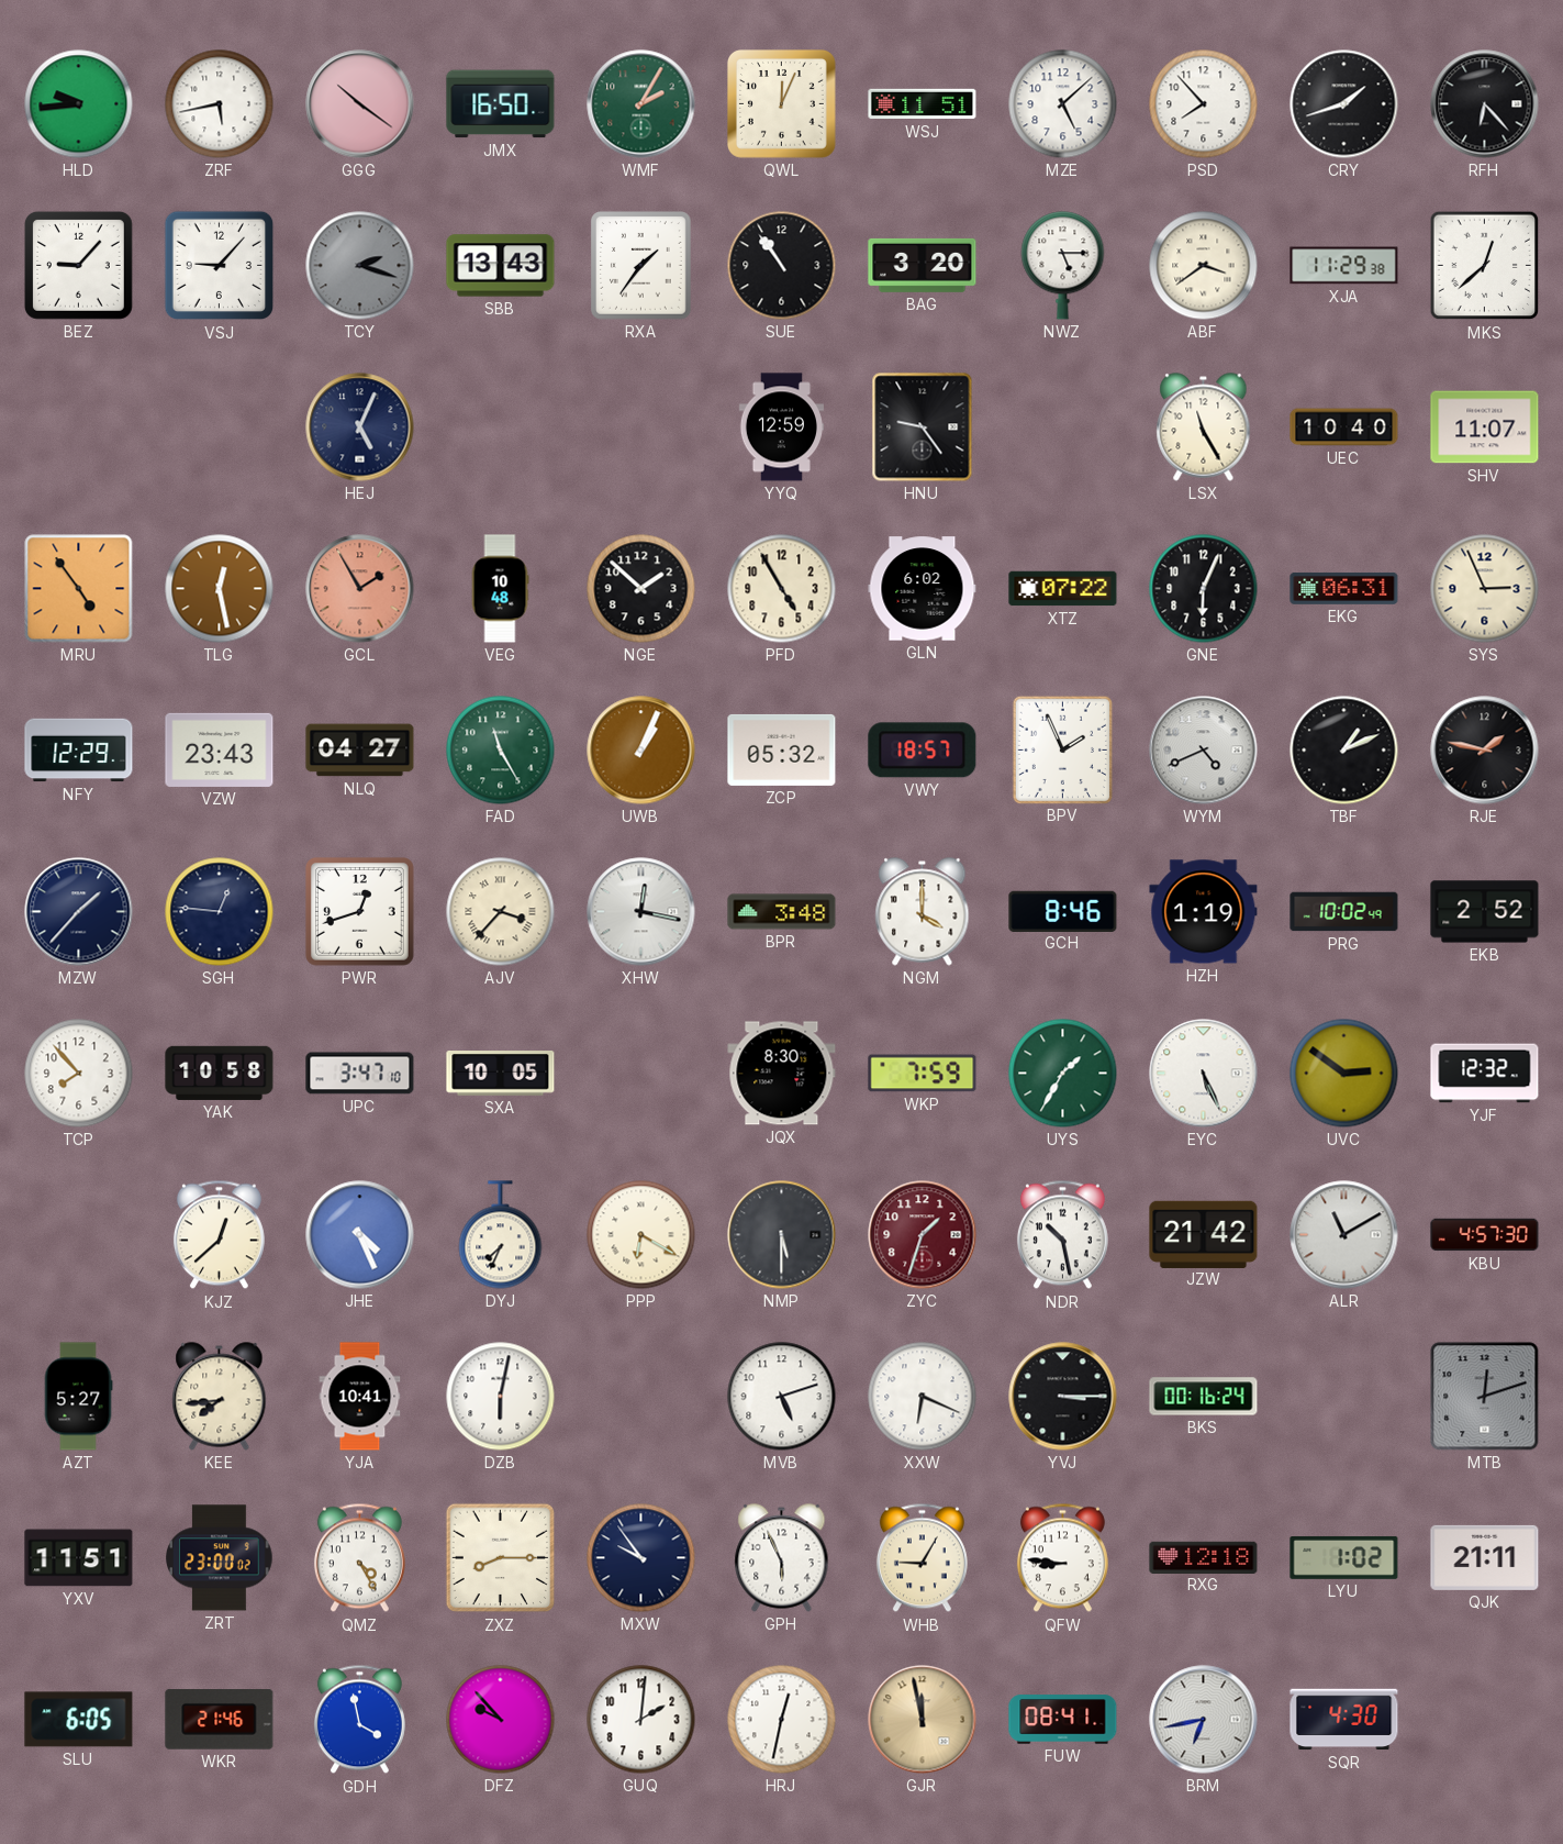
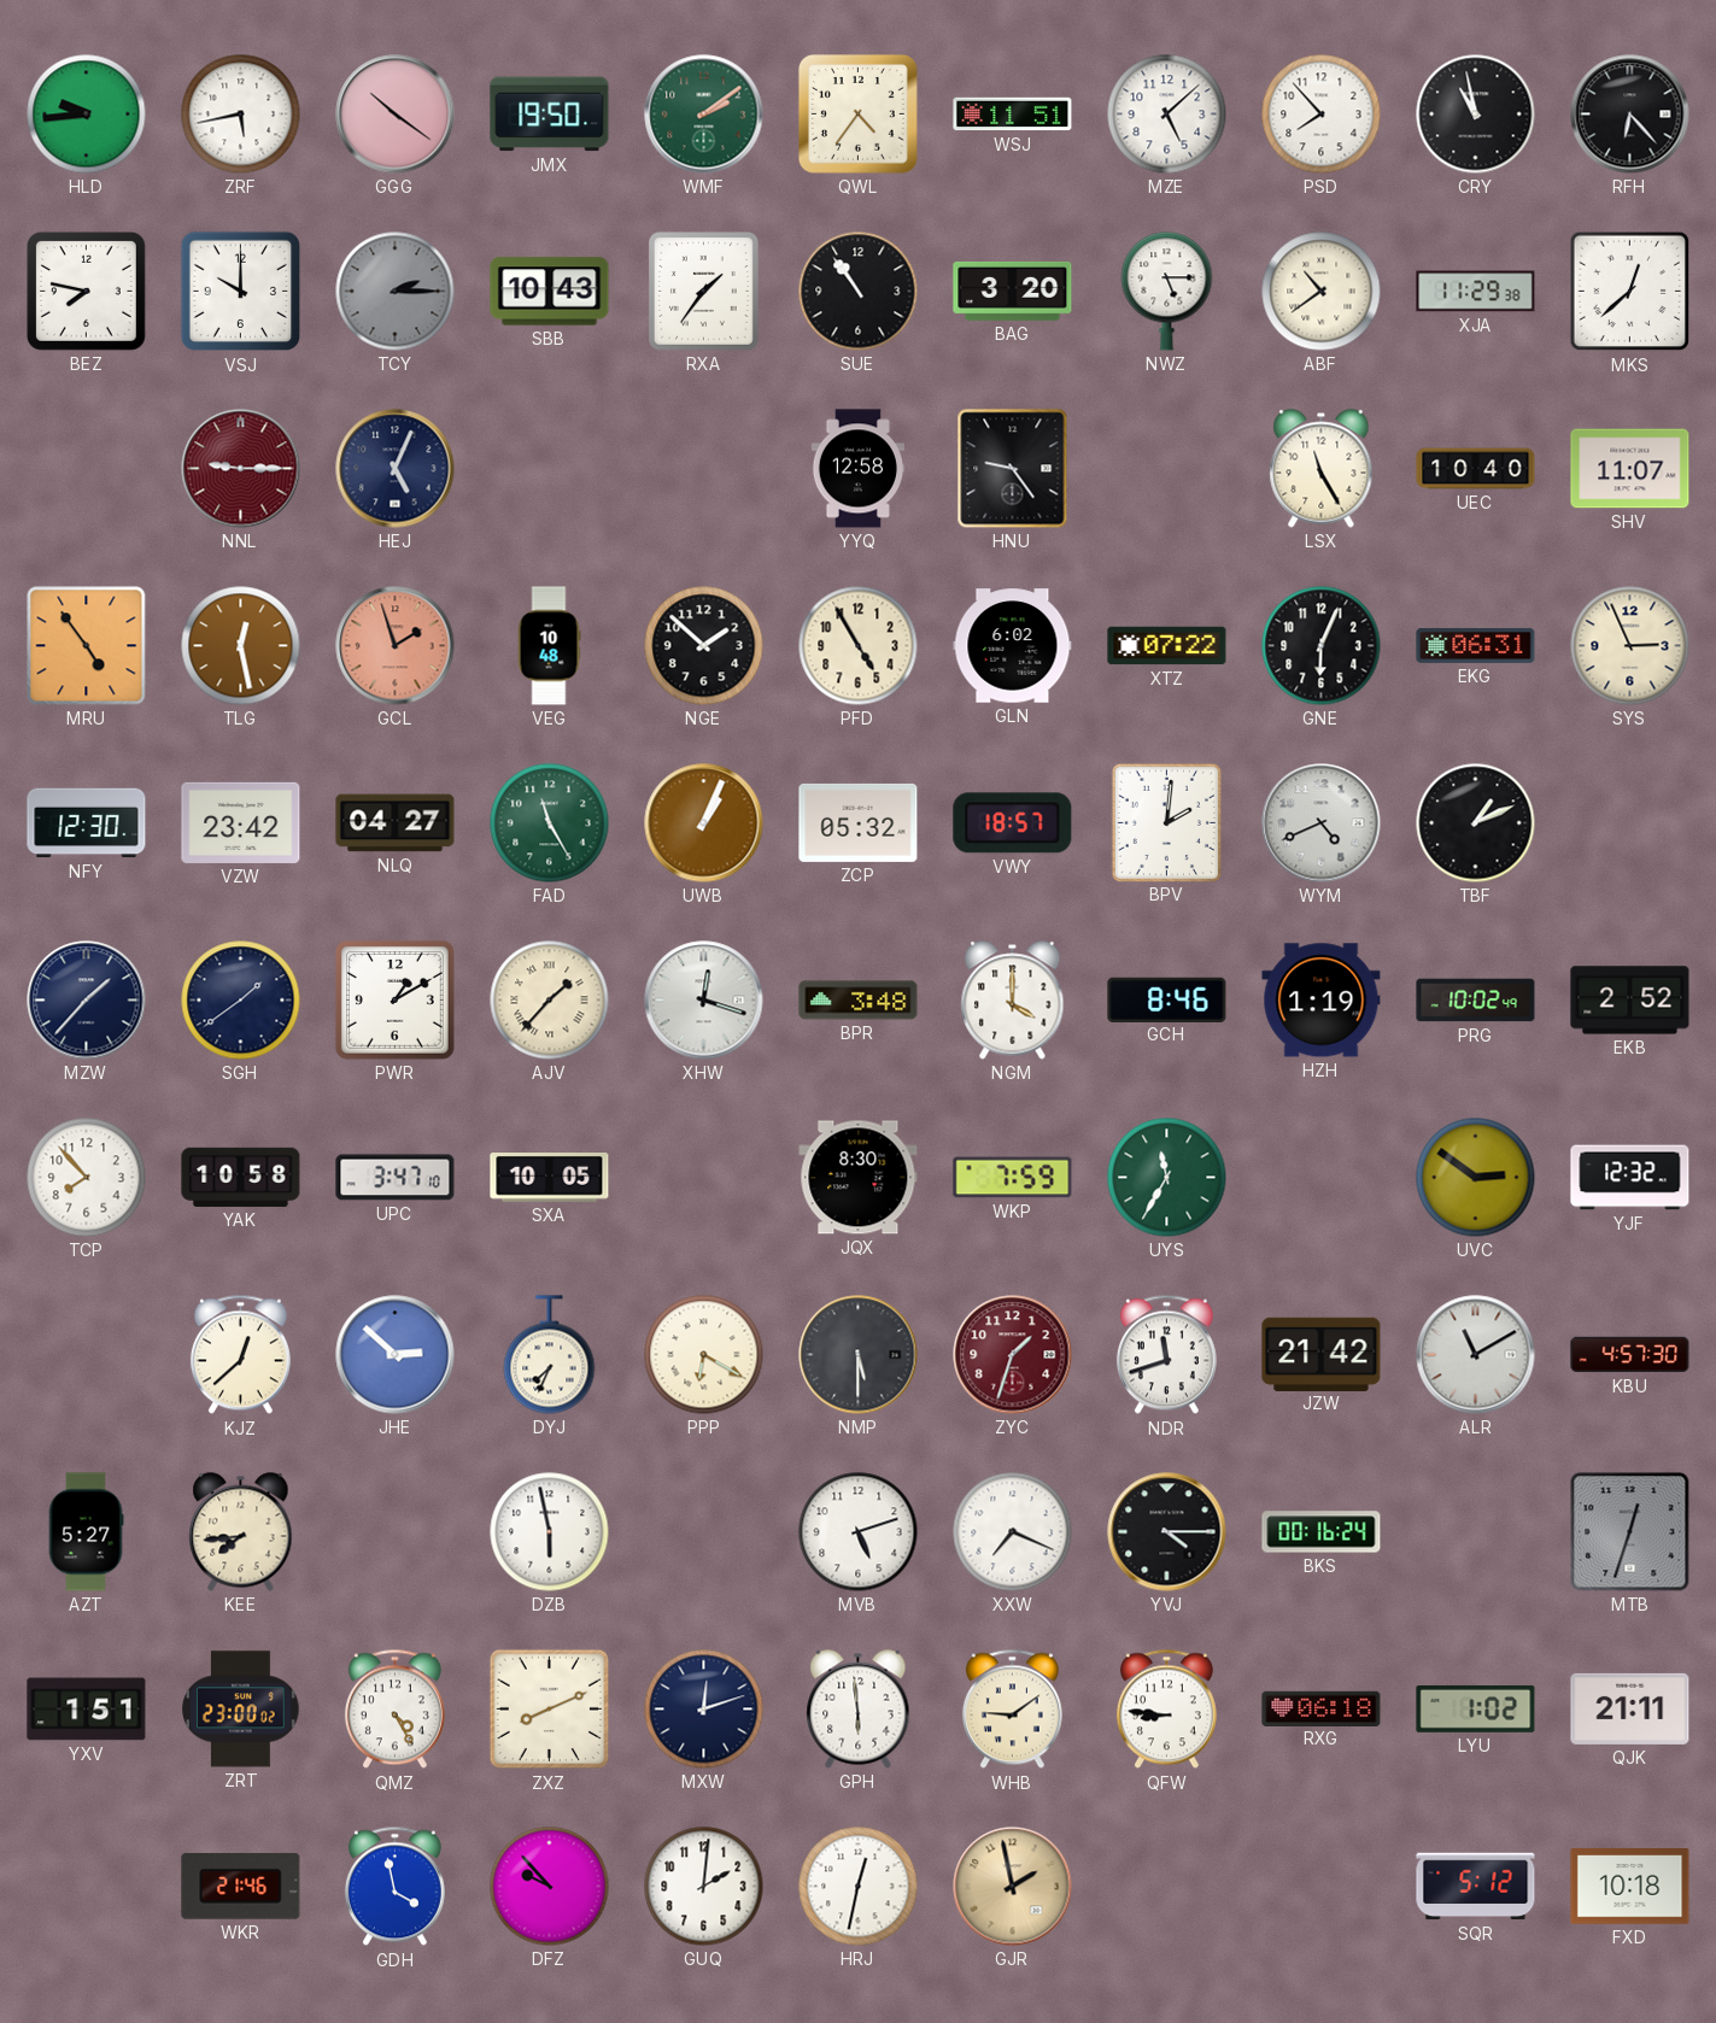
JMX: 16:50 -> 19:50
WMF: 2:05 -> 2:09
QWL: 12:04 -> 4:36
CRY: 1:42 -> 10:58
BEZ: 9:07 -> 7:47
VSJ: 9:07 -> 10:00
TCY: 2:18 -> 2:15
SBB: 13:43 -> 10:43
ABF: 3:39 -> 10:39
NNL: none -> 9:15
YYQ: 12:59 -> 12:58
GCL: 1:55 -> 1:57
NFY: 12:29 -> 12:30
VZW: 23:43 -> 23:42
BPV: 1:56 -> 2:01
RJE: 1:47 -> none
SGH: 12:46 -> 1:39
PWR: 12:42 -> 1:10
AJV: 3:37 -> 1:37
XHW: 12:17 -> 12:18
UYS: 1:35 -> 11:35
EYC: 5:26 -> none
JHE: 4:26 -> 2:52
NDR: 10:28 -> 11:42
YJA: 10:41 -> none
DZB: 6:02 -> 5:58
XXW: 6:19 -> 7:19
YVJ: 3:15 -> 4:15
MTB: 12:12 -> 12:33
YXV: 11:51 -> 1:51
ZXZ: 8:15 -> 8:11
MXW: 9:54 -> 12:12
GPH: 5:56 -> 5:59
WHB: 9:05 -> 9:09
RXG: 12:18 -> 06:18
SLU: 6:05 -> none
GJR: 11:58 -> 1:58
FUW: 08:41 -> none
BRM: 6:43 -> none
SQR: 4:30 -> 5:12
FXD: none -> 10:18
